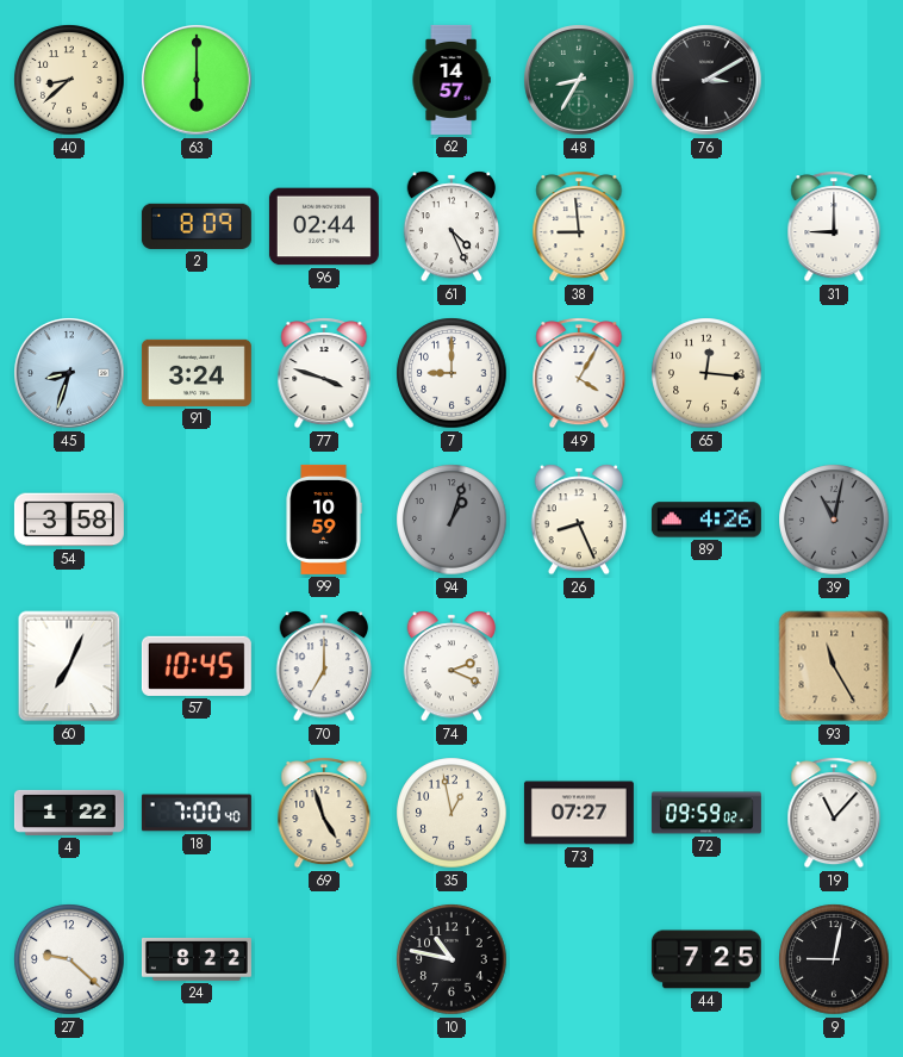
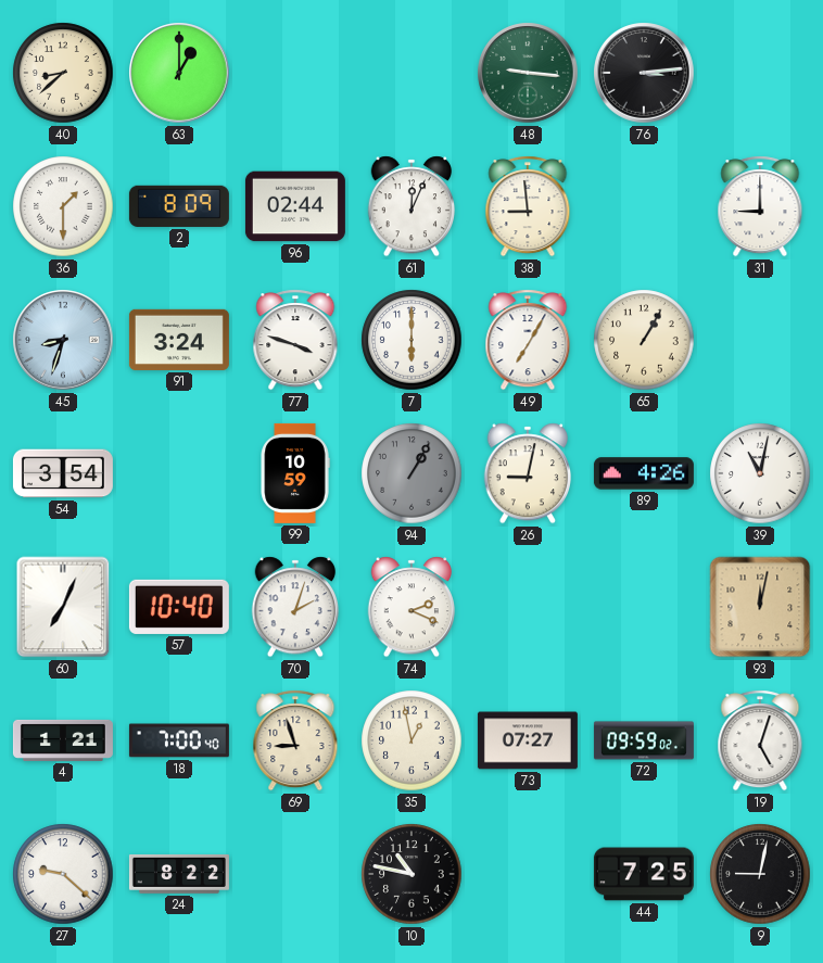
63: 6:00 -> 1:00
62: 14:57 -> none
48: 8:35 -> 9:16
76: 3:10 -> 3:14
36: none -> 1:30
61: 4:26 -> 12:04
7: 9:00 -> 6:00
49: 4:05 -> 7:05
65: 12:16 -> 1:05
54: 3:58 -> 3:54
94: 1:03 -> 1:05
26: 8:26 -> 9:02
39 dial: grey -> white
57: 10:45 -> 10:40
70: 7:00 -> 2:03
93: 11:25 -> 12:02
4: 1:22 -> 1:21
69: 4:57 -> 8:57
19: 11:07 -> 5:03
